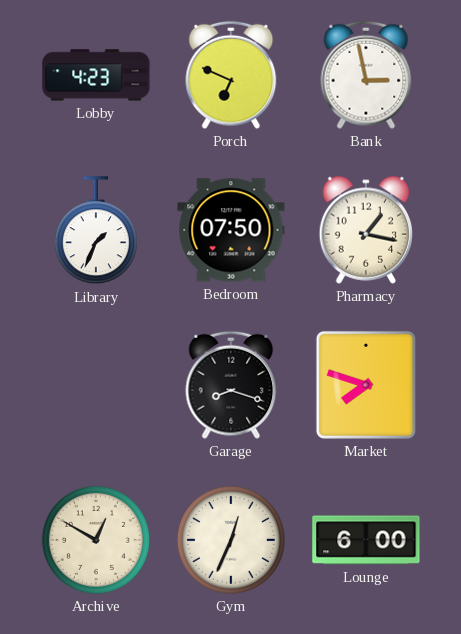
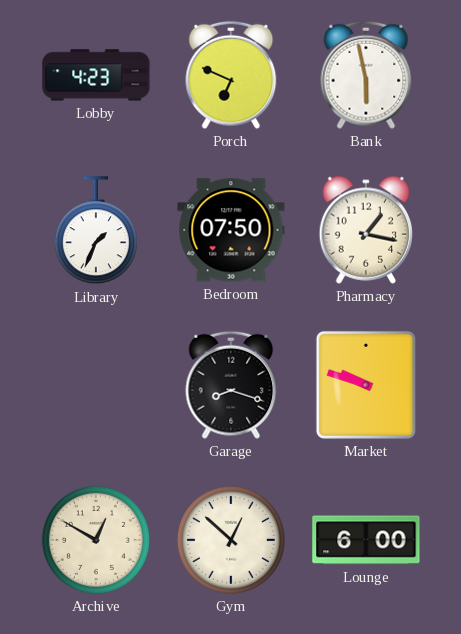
Bank: 2:58 -> 5:58
Market: 7:48 -> 9:48
Gym: 12:34 -> 12:52
